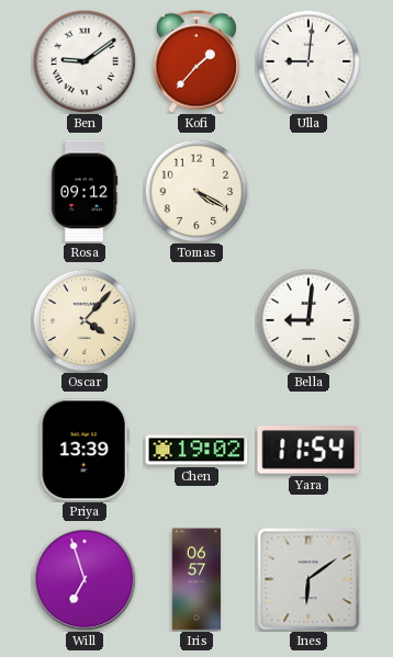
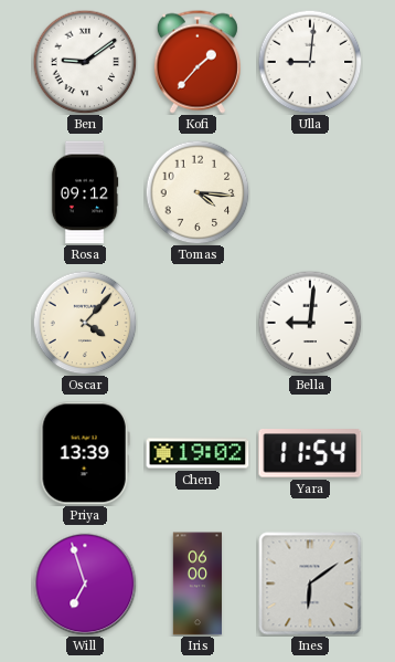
Tomas: 4:20 -> 4:16
Iris: 06:57 -> 06:00
